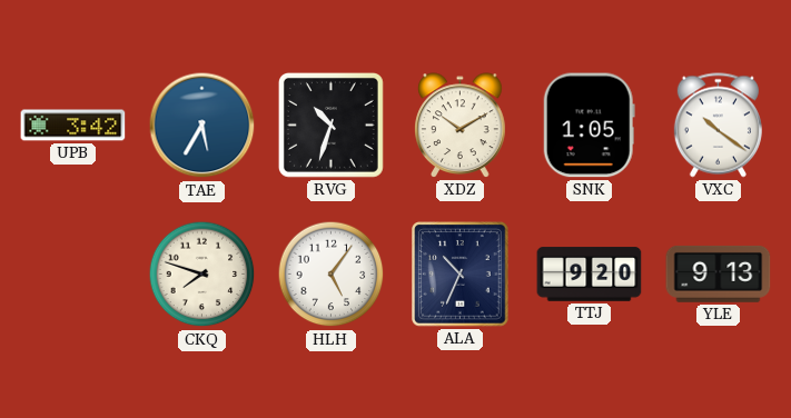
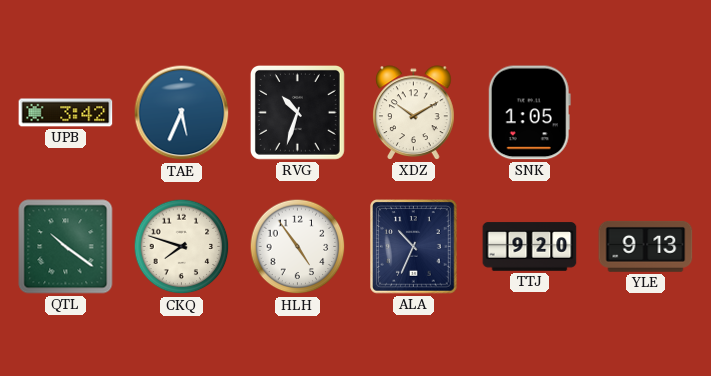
TAE: 5:35 -> 5:34
VXC: 10:21 -> none
QTL: none -> 10:21
HLH: 5:06 -> 4:54
